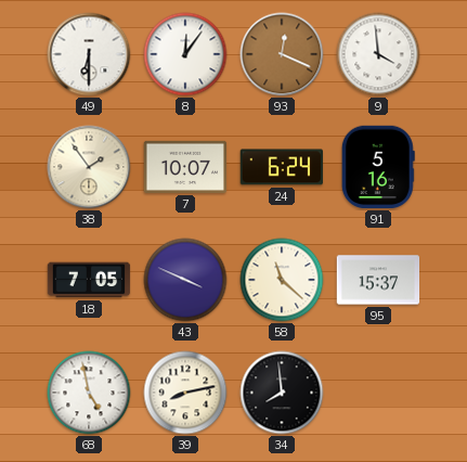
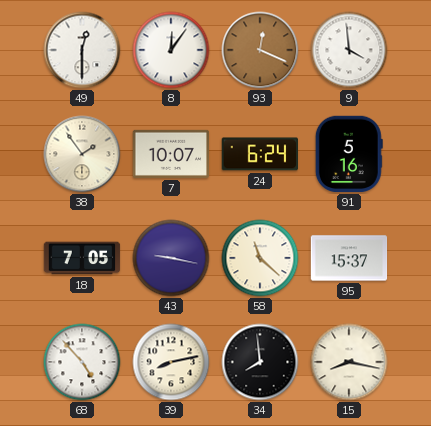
49: 6:30 -> 12:30
43: 3:49 -> 9:17
68: 4:58 -> 4:53
15: none -> 8:17
